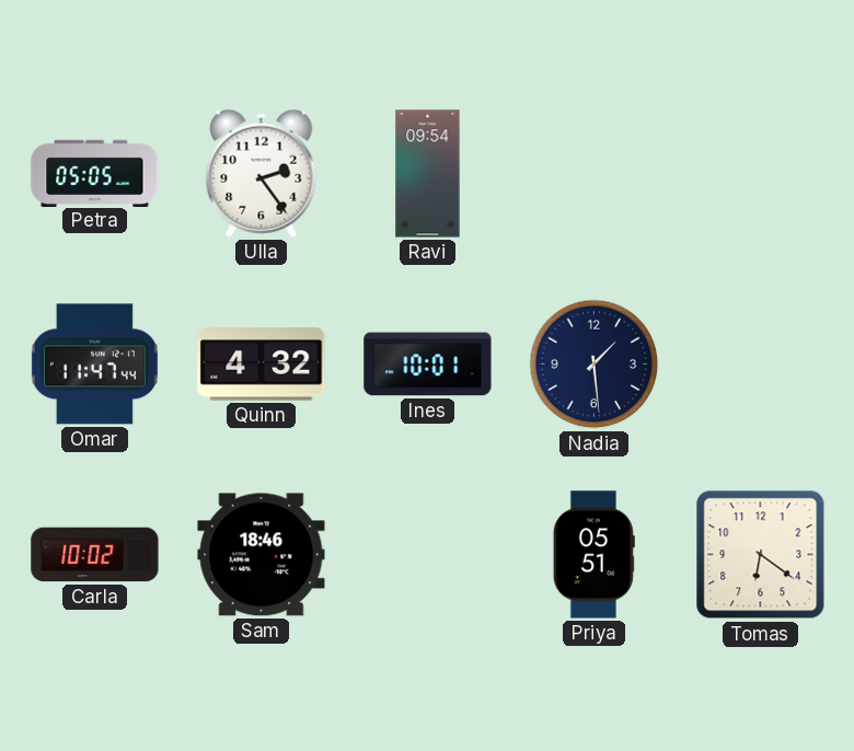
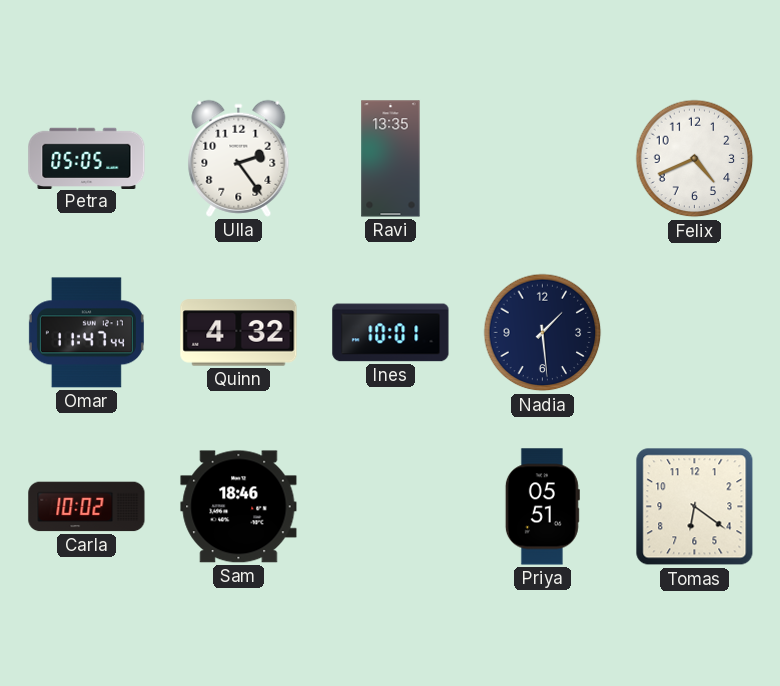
Ravi: 09:54 -> 13:35
Felix: none -> 4:41
